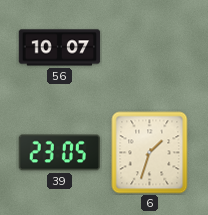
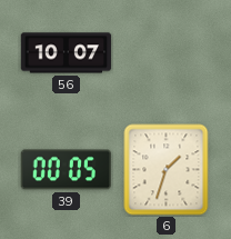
39: 23:05 -> 00:05
